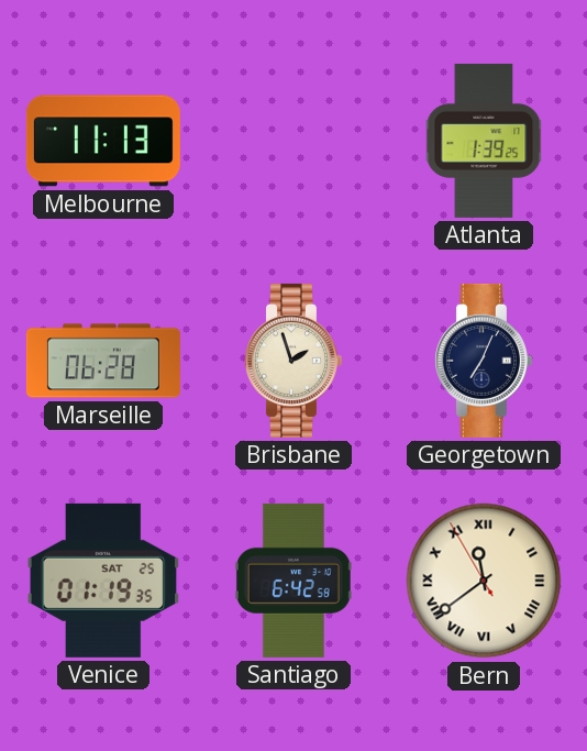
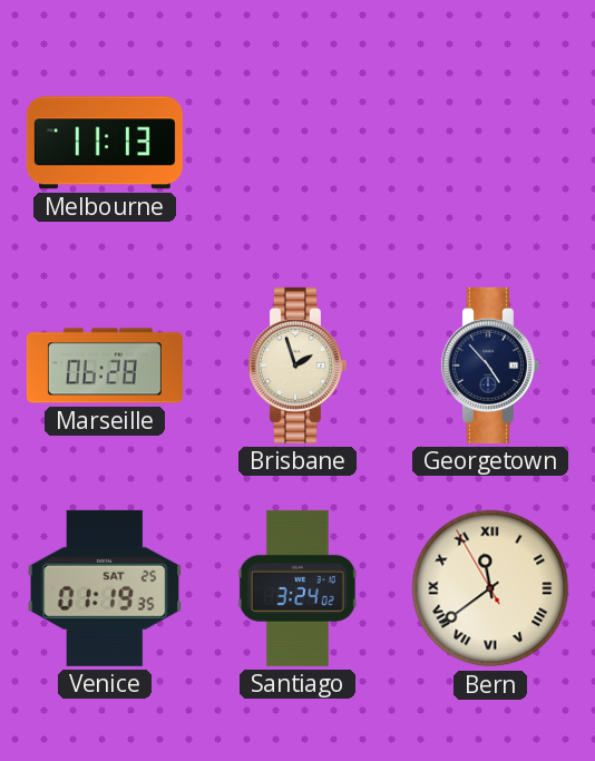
Atlanta: 1:39 -> none
Georgetown: 7:04 -> 4:53
Santiago: 6:42 -> 3:24
